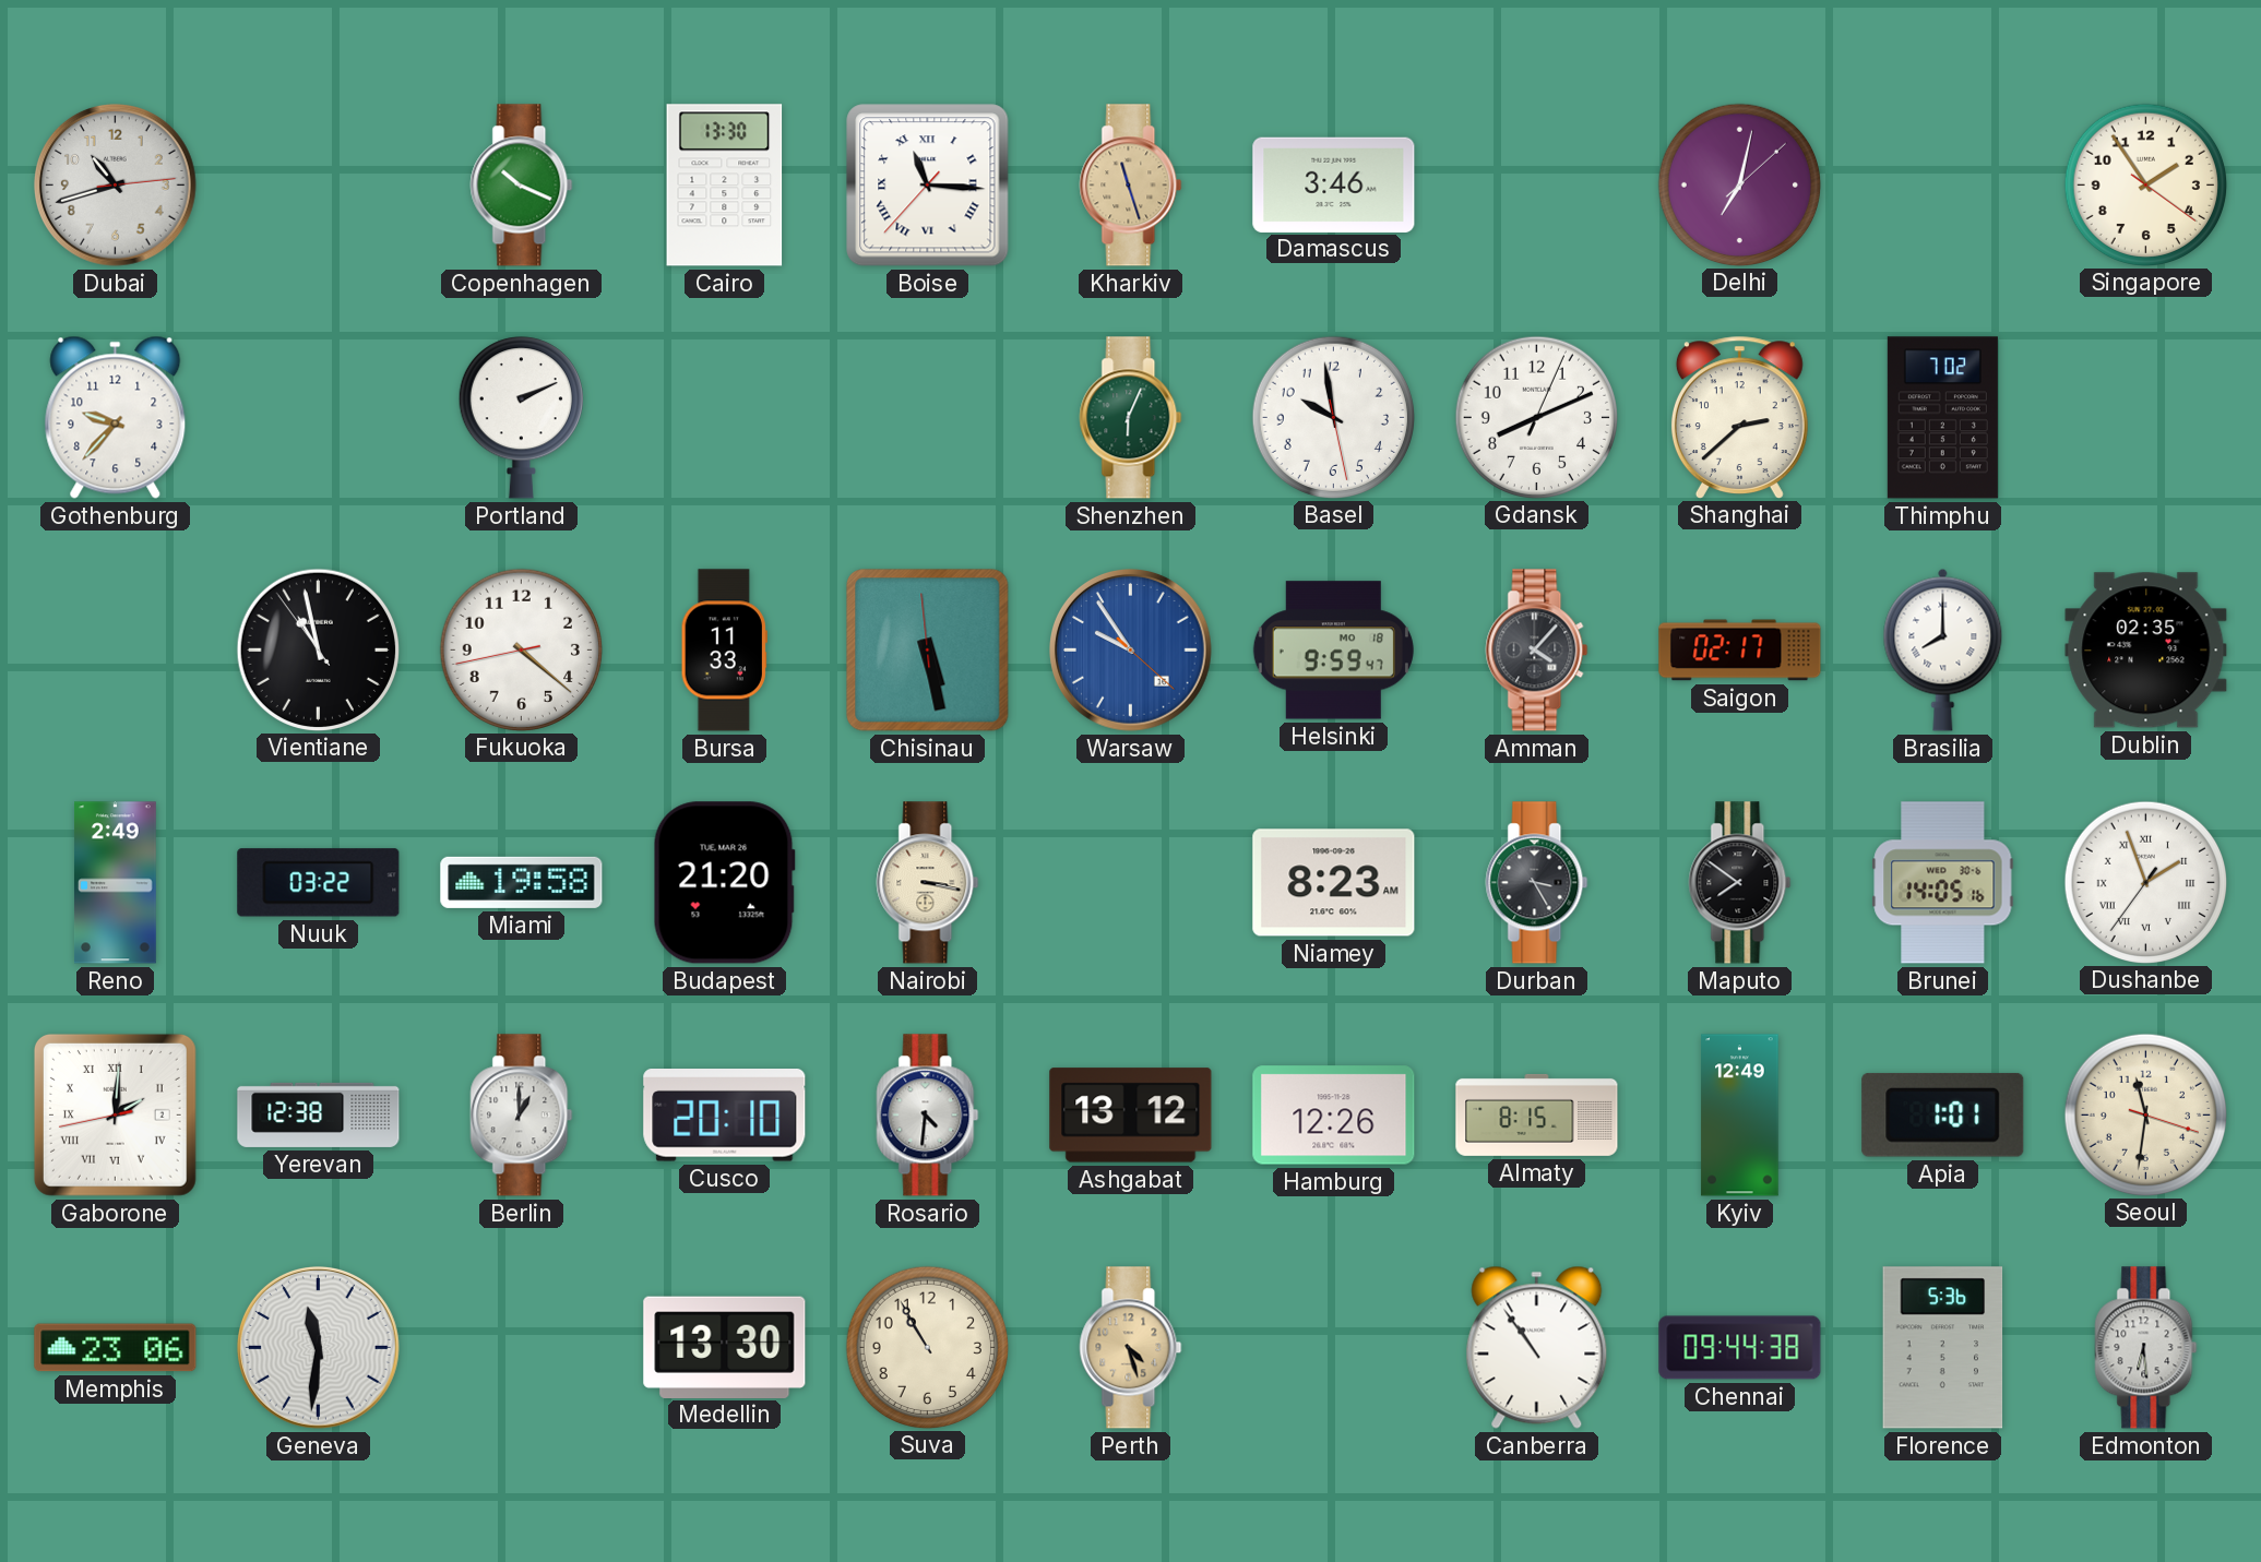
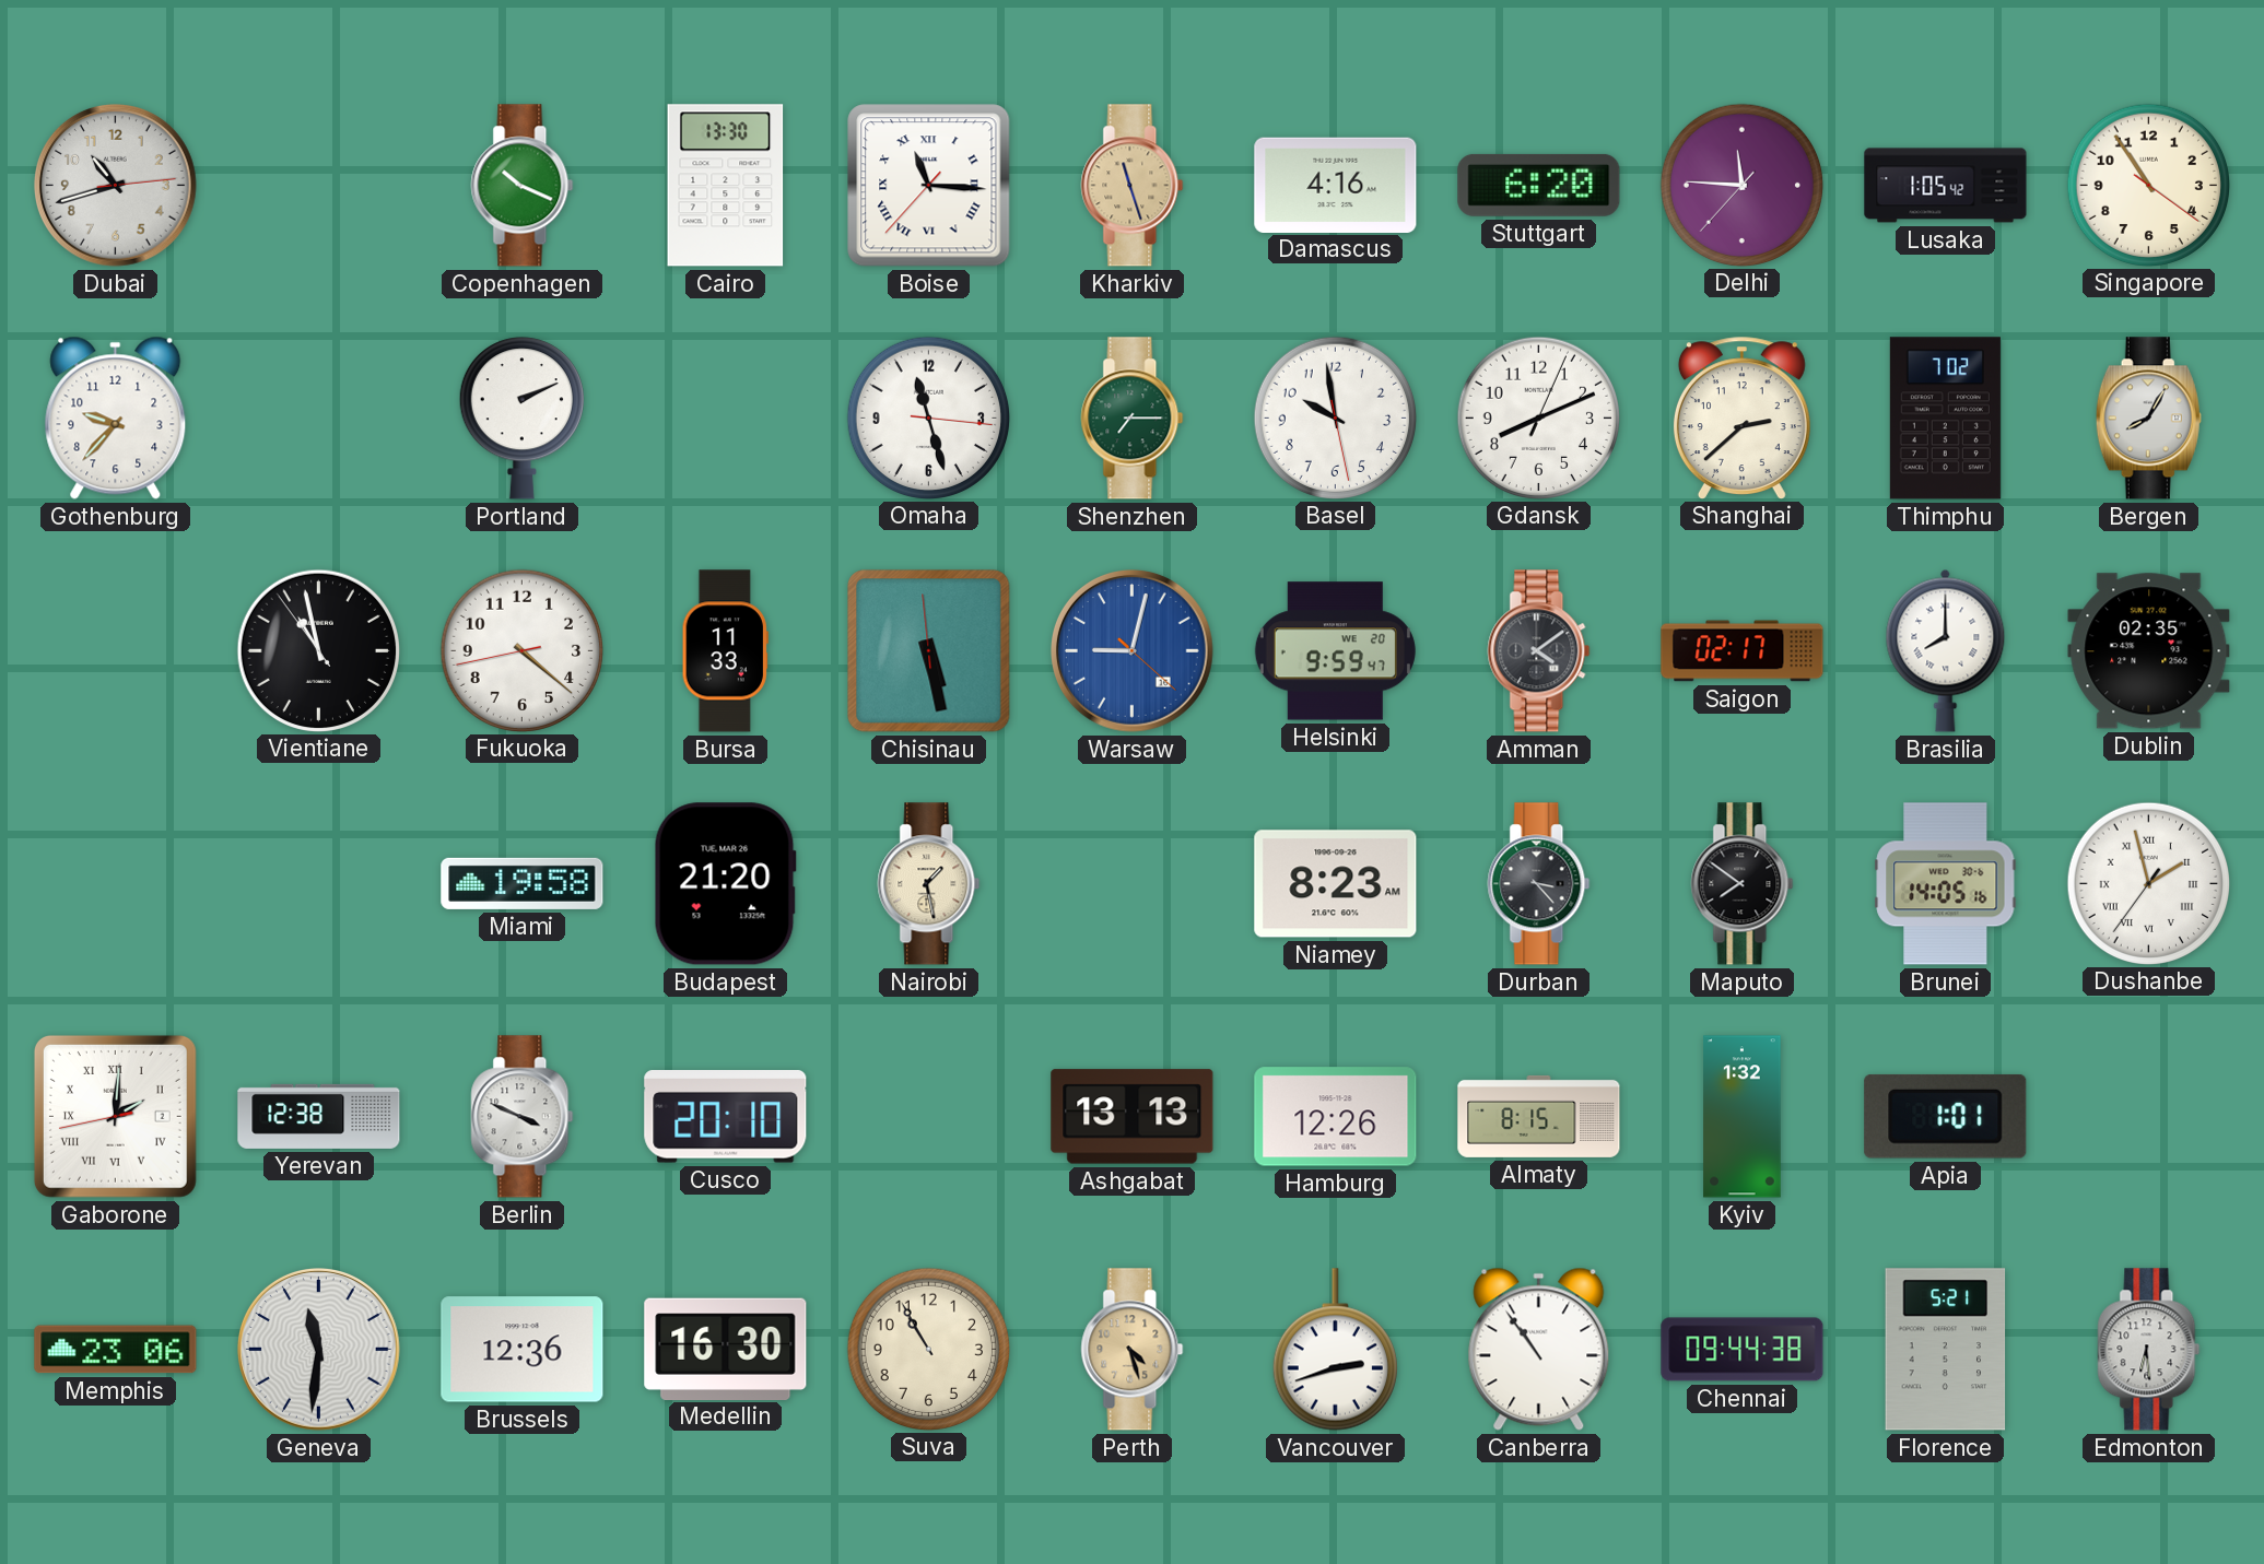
Damascus: 3:46 -> 4:16
Stuttgart: none -> 6:20
Delhi: 7:02 -> 11:45
Lusaka: none -> 1:05
Singapore: 1:54 -> 10:54
Omaha: none -> 11:27
Shenzhen: 6:04 -> 7:15
Bergen: none -> 8:05
Warsaw: 9:54 -> 9:02
Helsinki date: MO 18 -> WE 20
Amman: 4:07 -> 4:09
Reno: 2:49 -> none
Nuuk: 03:22 -> none
Nairobi: 3:17 -> 1:28
Durban: 3:25 -> 3:23
Dushanbe: 1:56 -> 1:57
Berlin: 1:00 -> 3:49
Rosario: 4:31 -> none
Ashgabat: 13:12 -> 13:13
Kyiv: 12:49 -> 1:32
Seoul: 11:31 -> none
Brussels: none -> 12:36
Medellin: 13:30 -> 16:30
Vancouver: none -> 2:42
Florence: 5:36 -> 5:21
